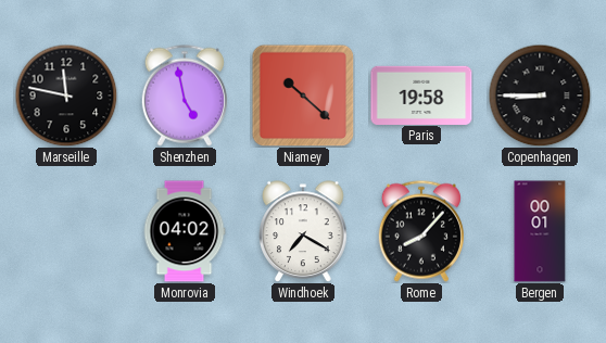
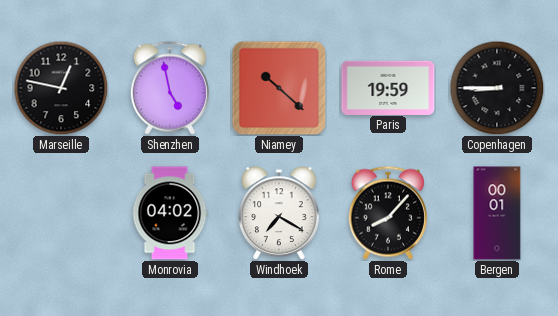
Marseille: 11:47 -> 12:47
Paris: 19:58 -> 19:59
